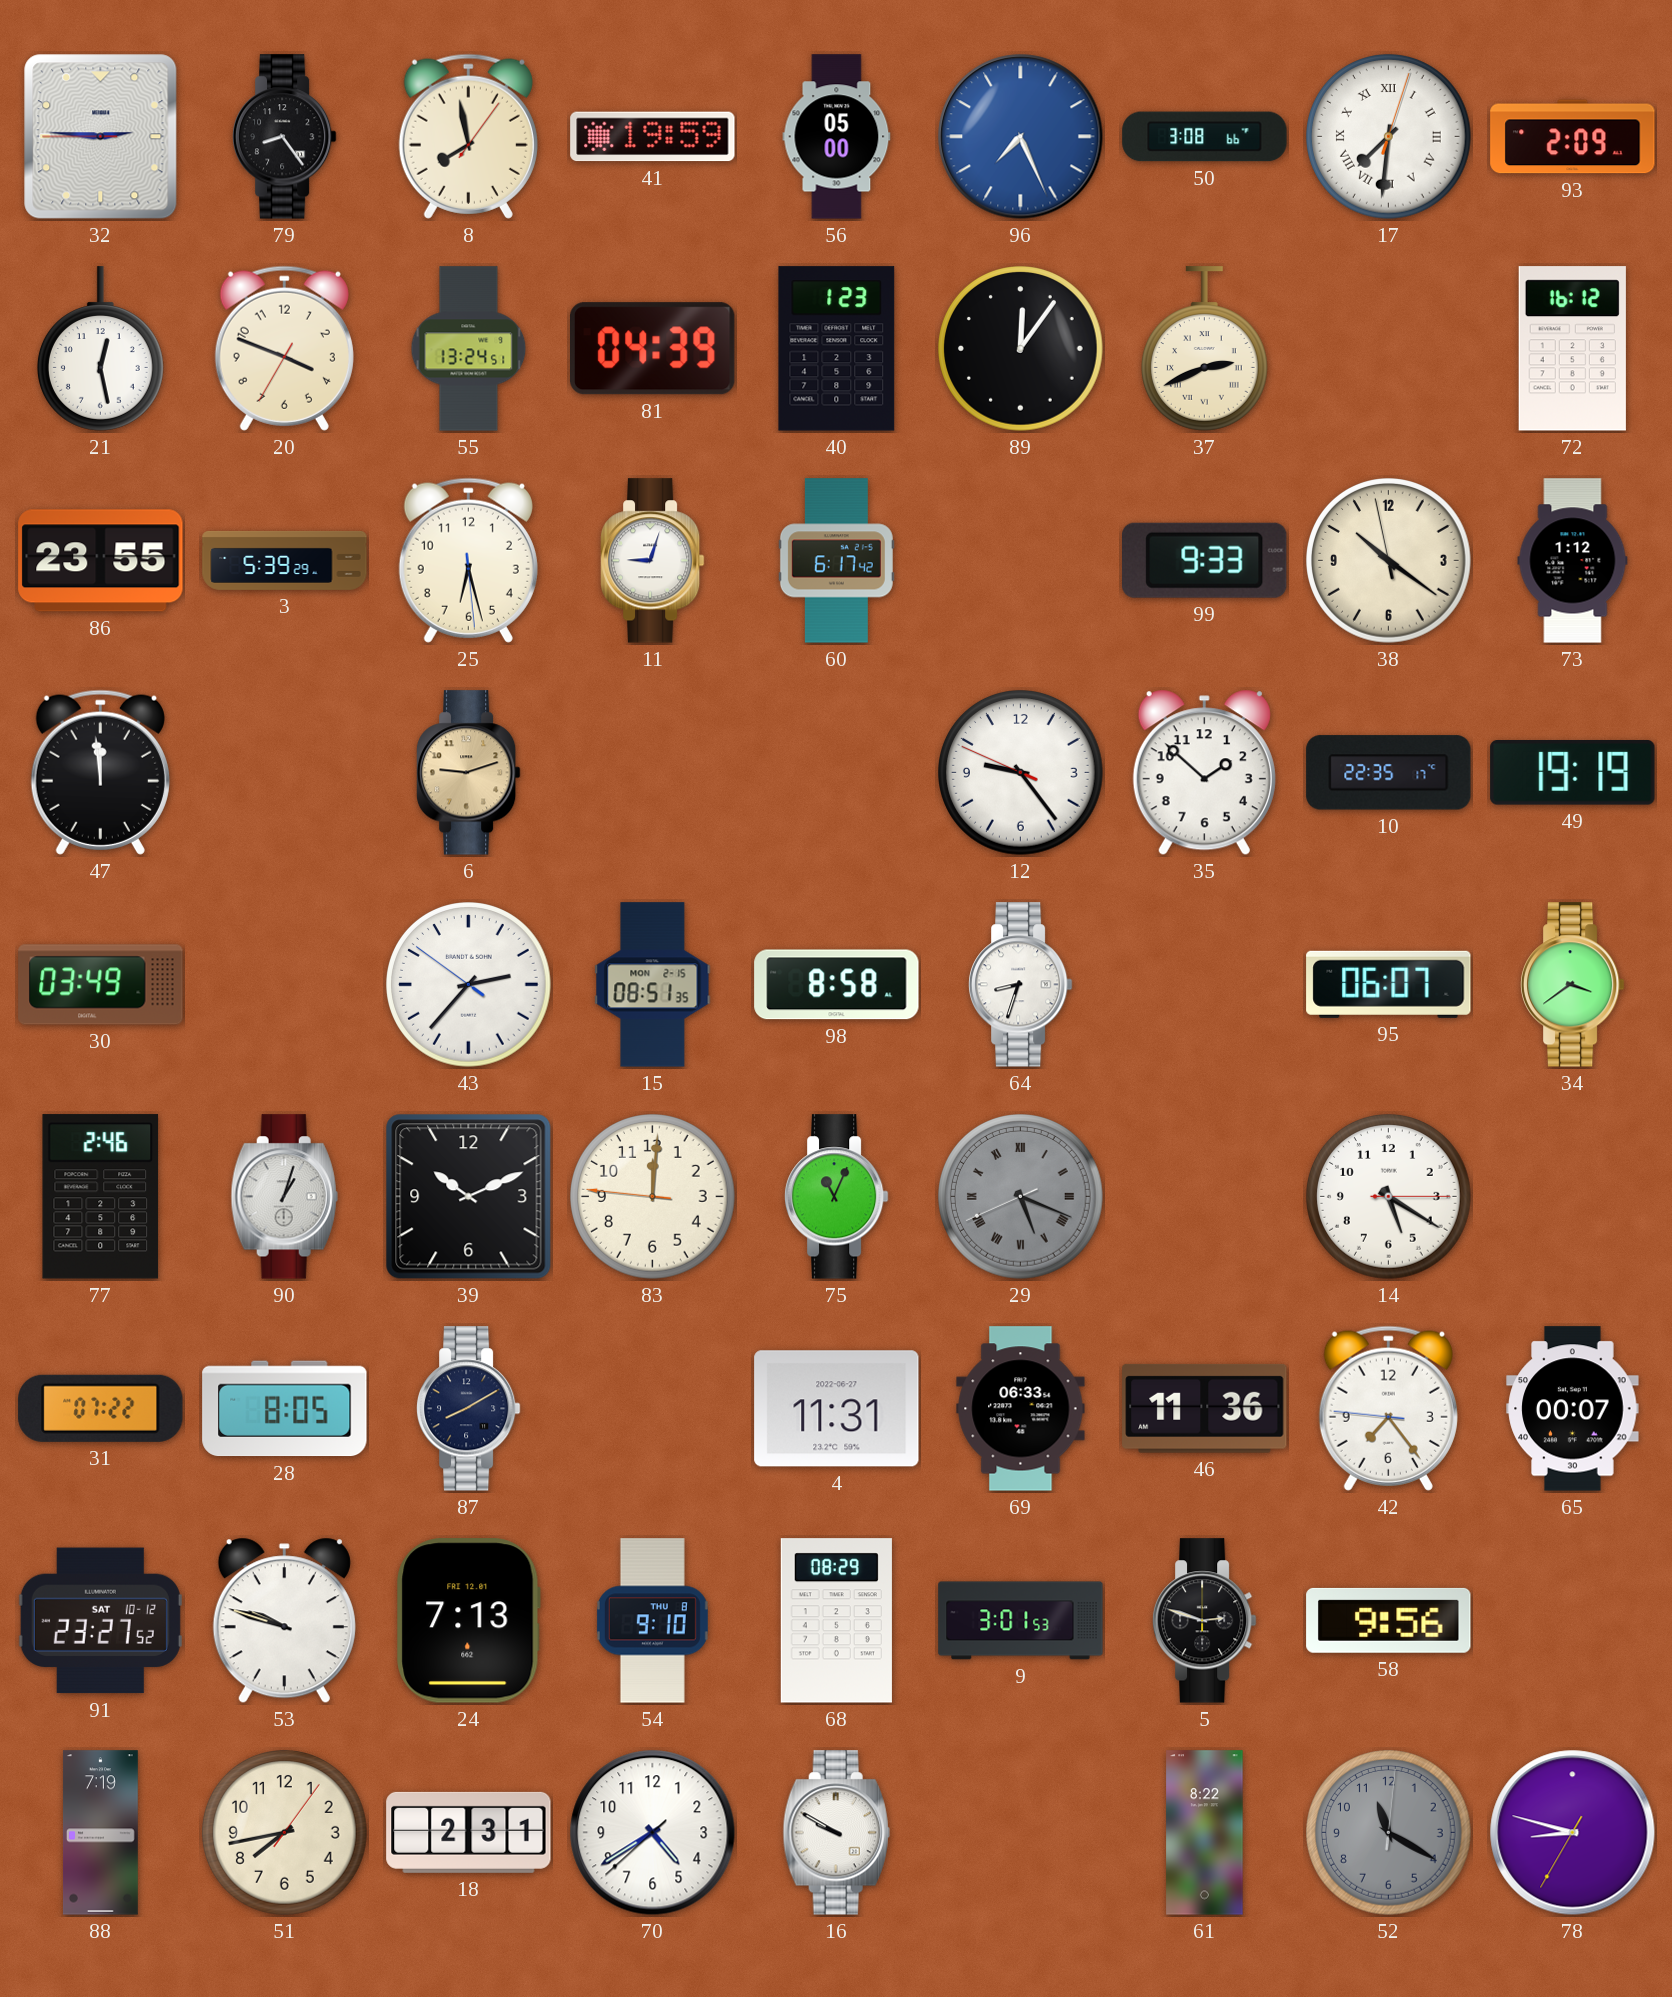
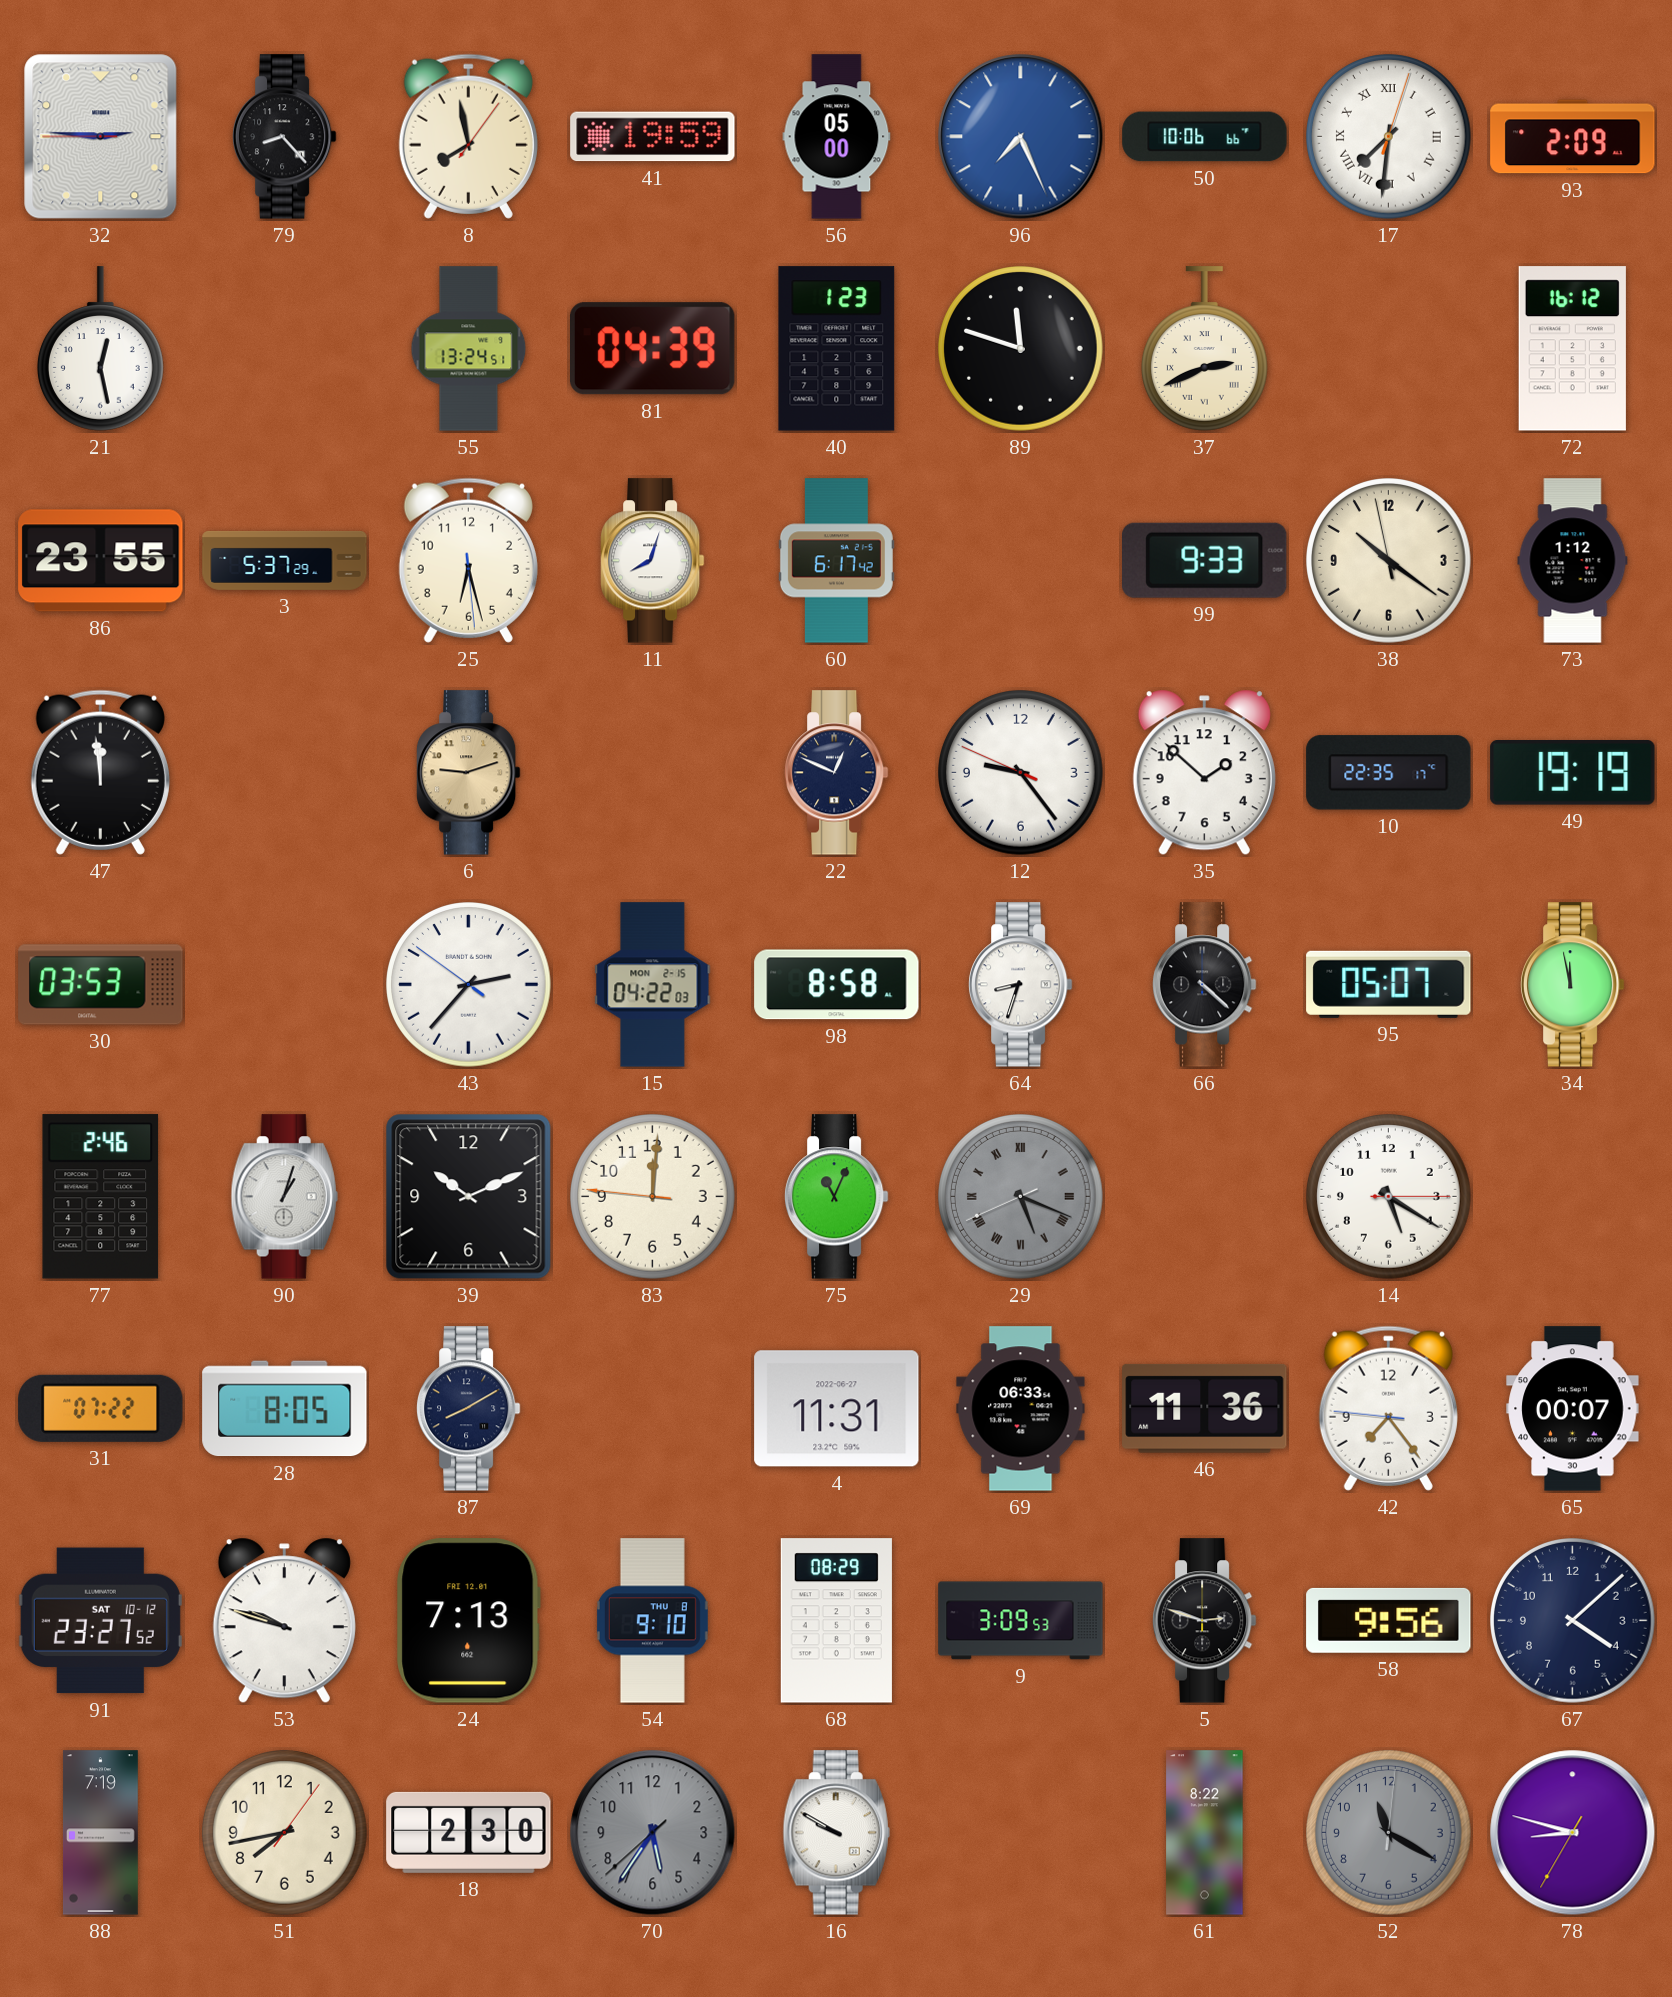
79: 8:24 -> 8:23
50: 3:08 -> 10:06
20: 3:48 -> none
89: 12:06 -> 11:48
3: 5:39 -> 5:37
11: 9:03 -> 8:03
22: none -> 12:49
30: 03:49 -> 03:53
15: 08:51 -> 04:22
66: none -> 4:22
95: 06:07 -> 05:07
34: 3:39 -> 11:58
9: 3:01 -> 3:09
67: none -> 4:08
18: 2:31 -> 2:30
70: 4:39 -> 5:35
70 dial: white -> grey
